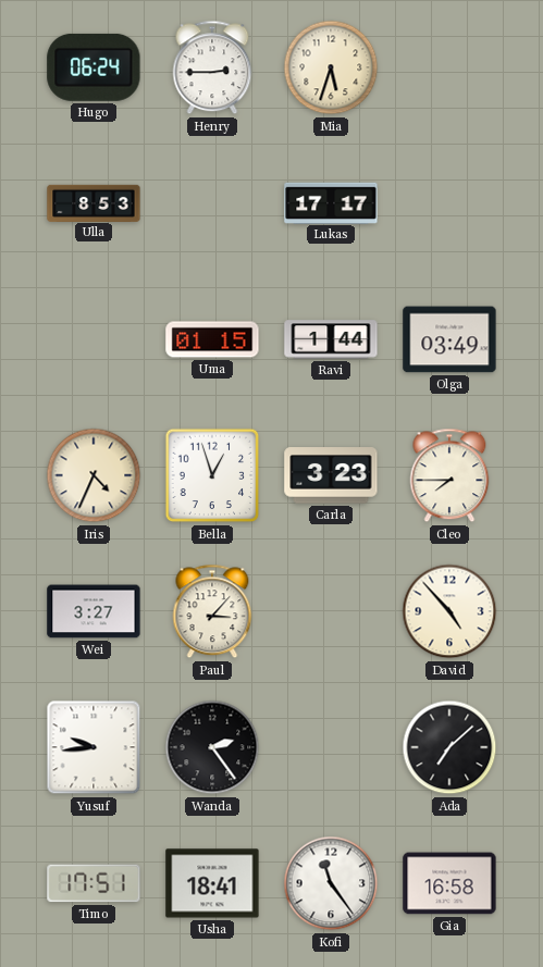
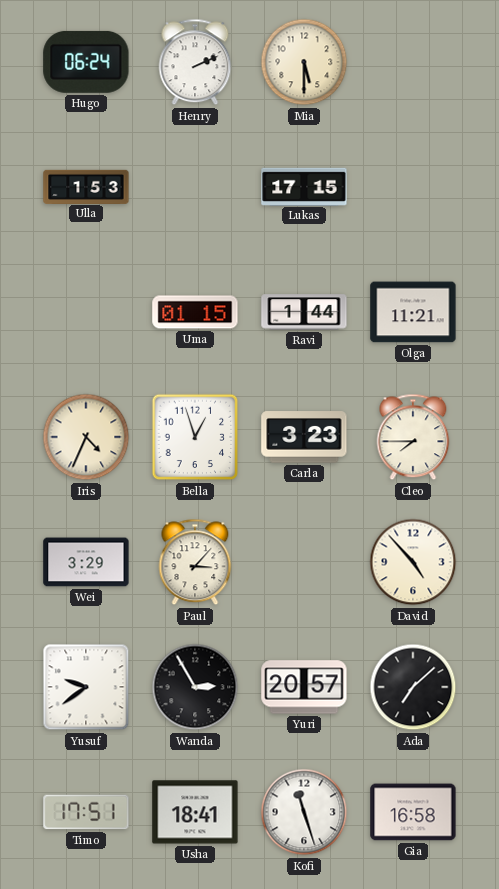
Henry: 2:45 -> 2:11
Mia: 5:33 -> 5:30
Ulla: 8:53 -> 1:53
Lukas: 17:17 -> 17:15
Olga: 03:49 -> 11:21
Wei: 3:27 -> 3:29
Yusuf: 9:44 -> 9:39
Wanda: 2:24 -> 2:55
Yuri: none -> 20:57
Kofi: 11:24 -> 11:27
